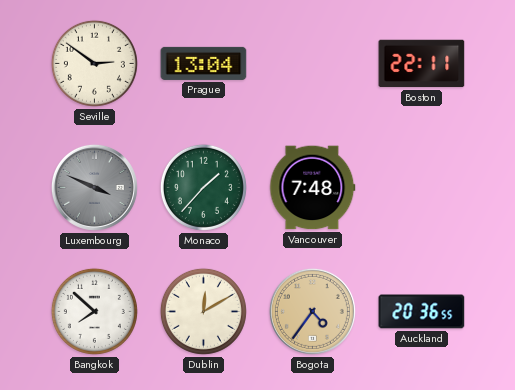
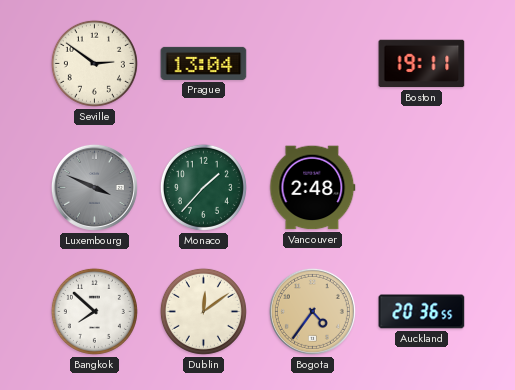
Boston: 22:11 -> 19:11
Vancouver: 7:48 -> 2:48
Dublin: 12:10 -> 12:09
